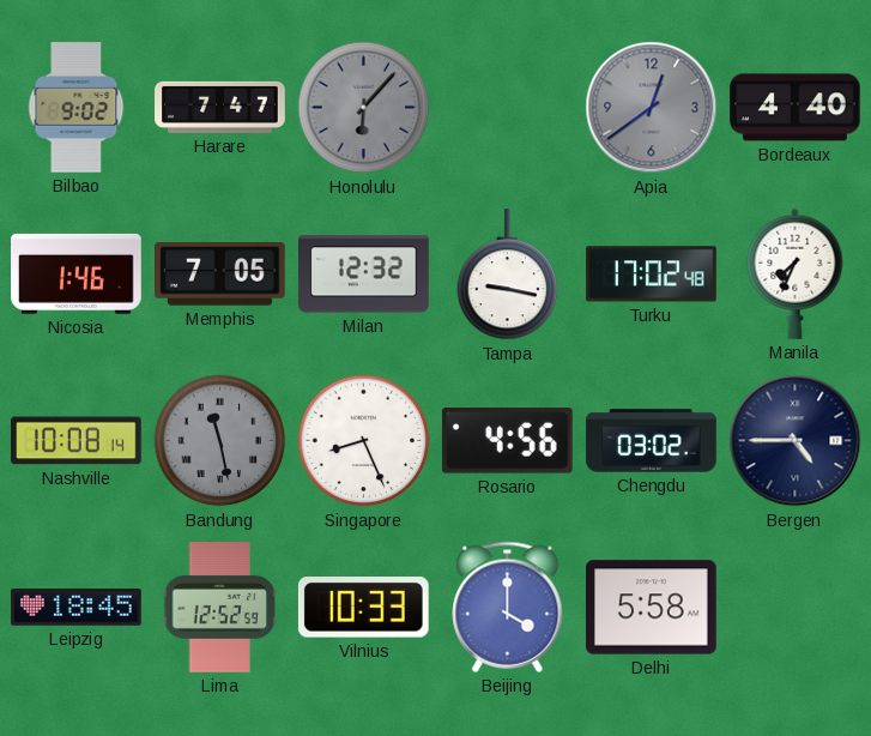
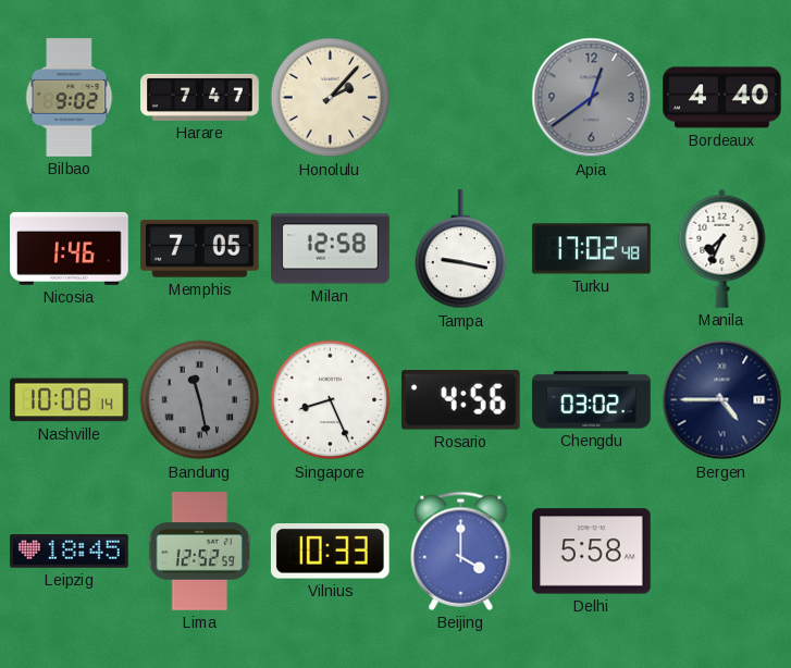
Honolulu: 6:07 -> 2:07
Honolulu dial: grey -> cream
Milan: 12:32 -> 12:58
